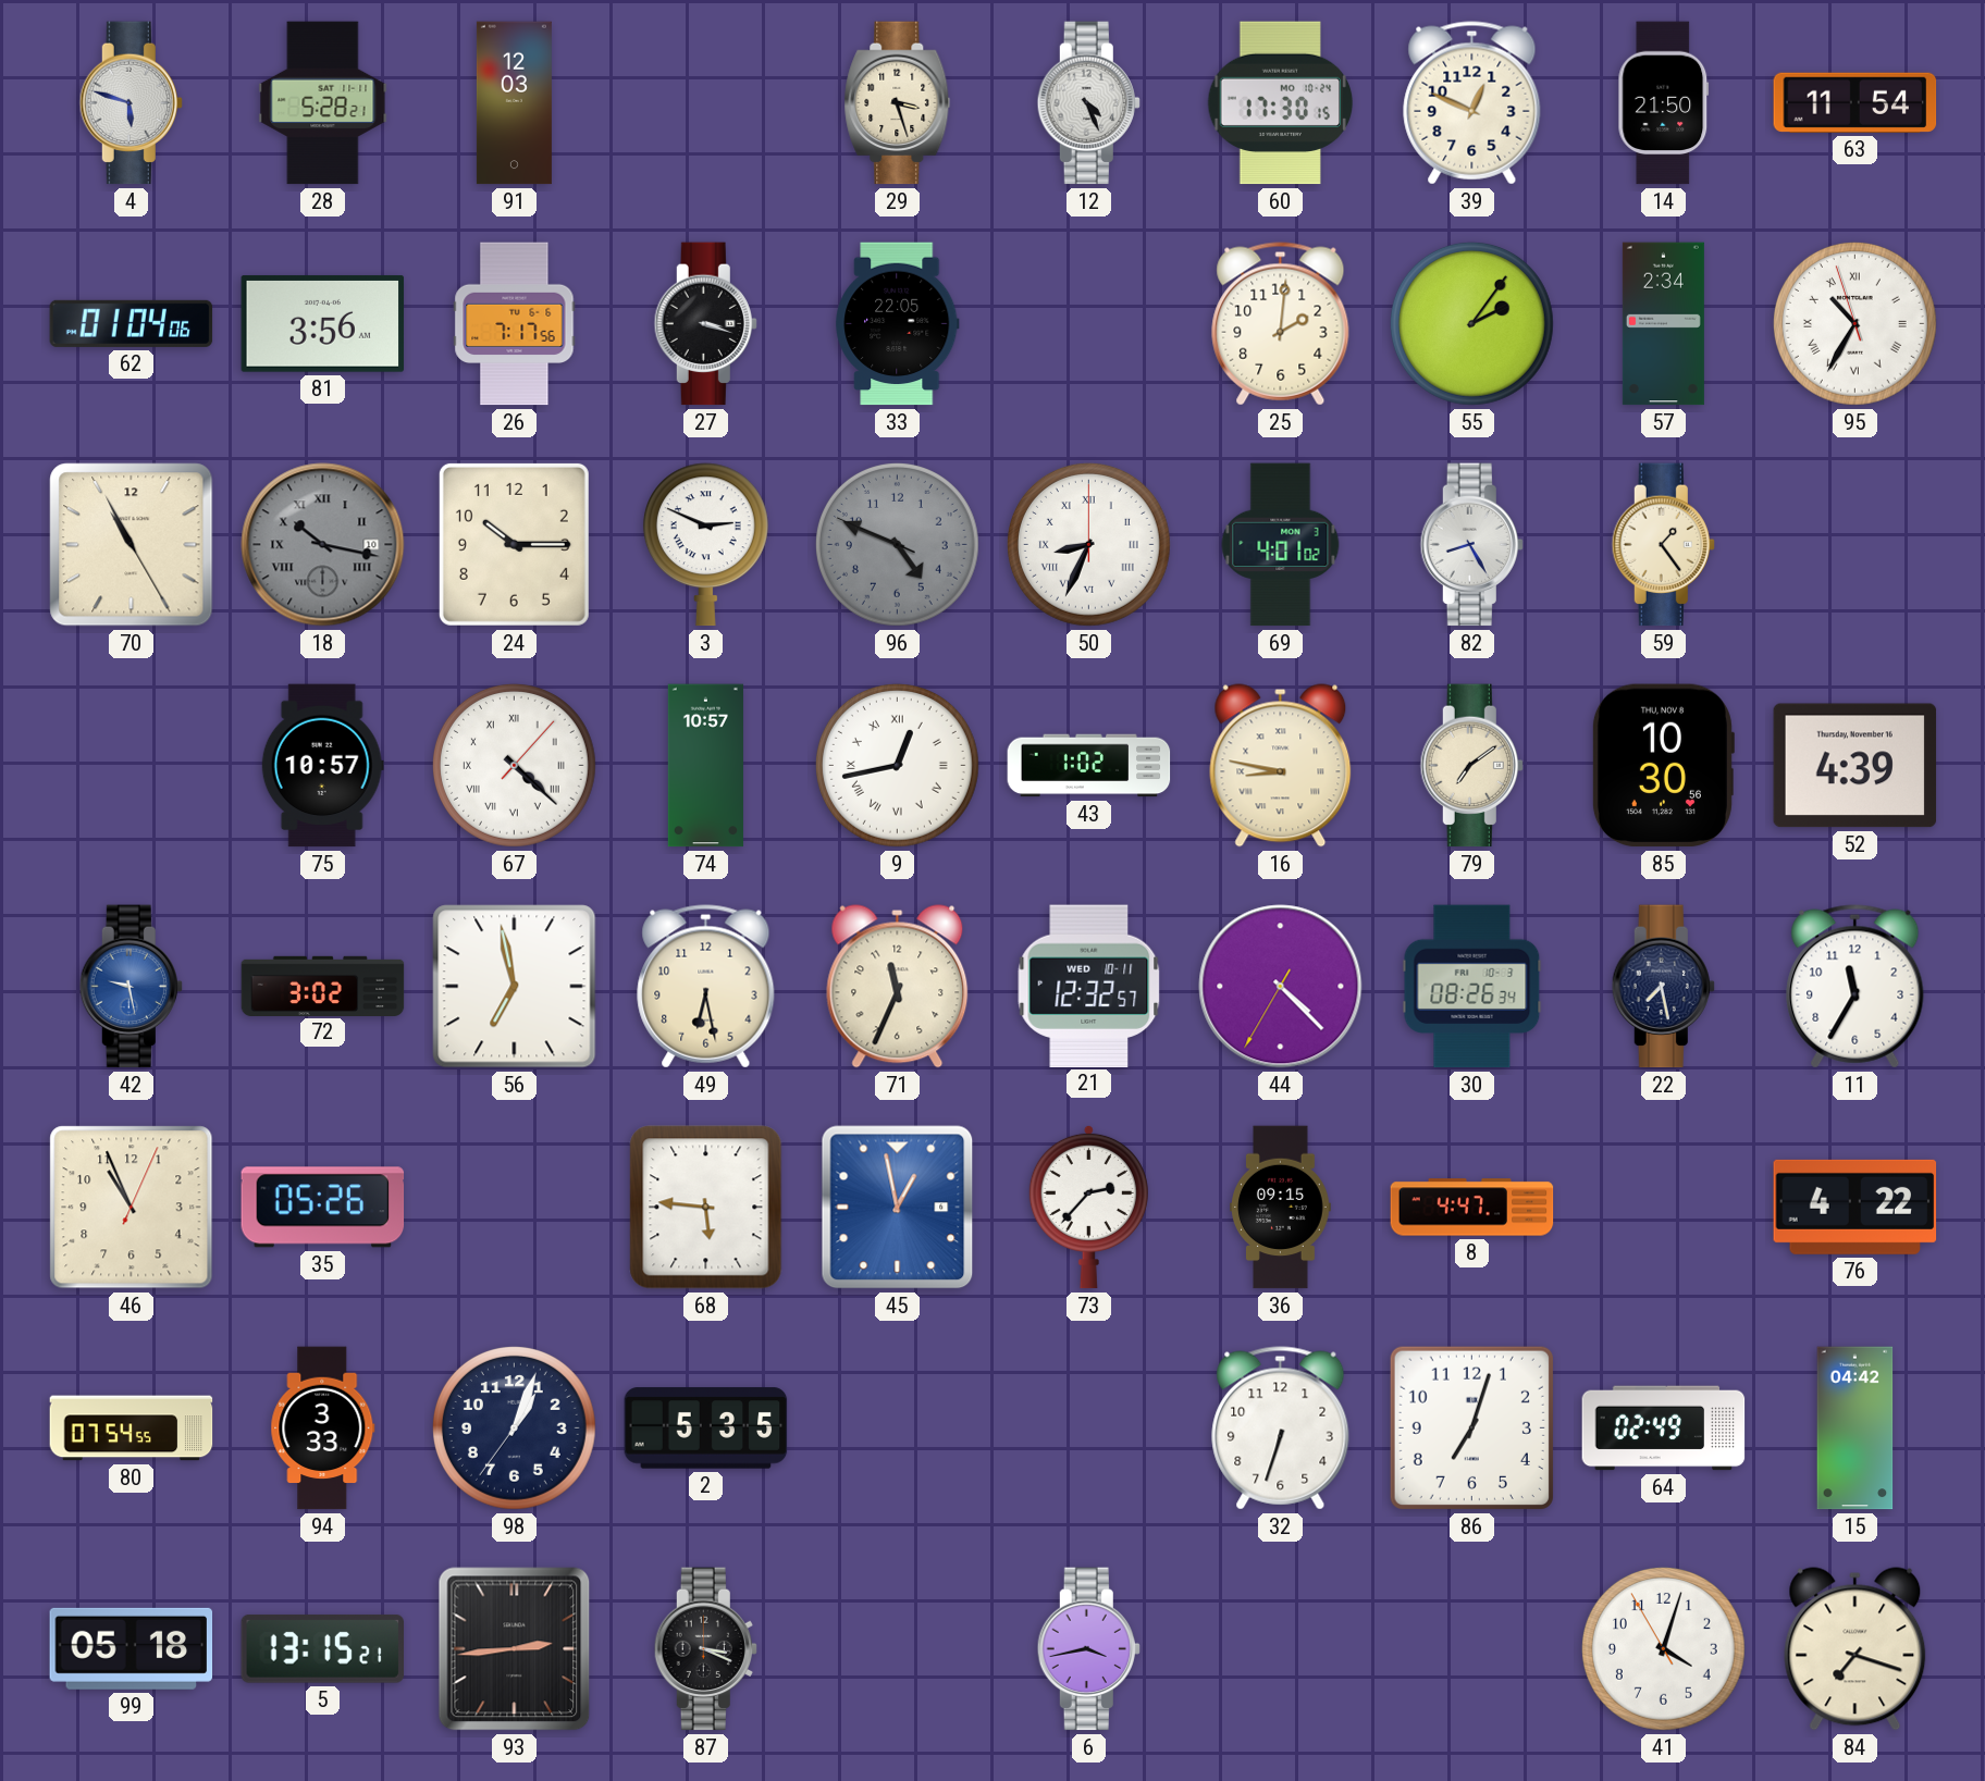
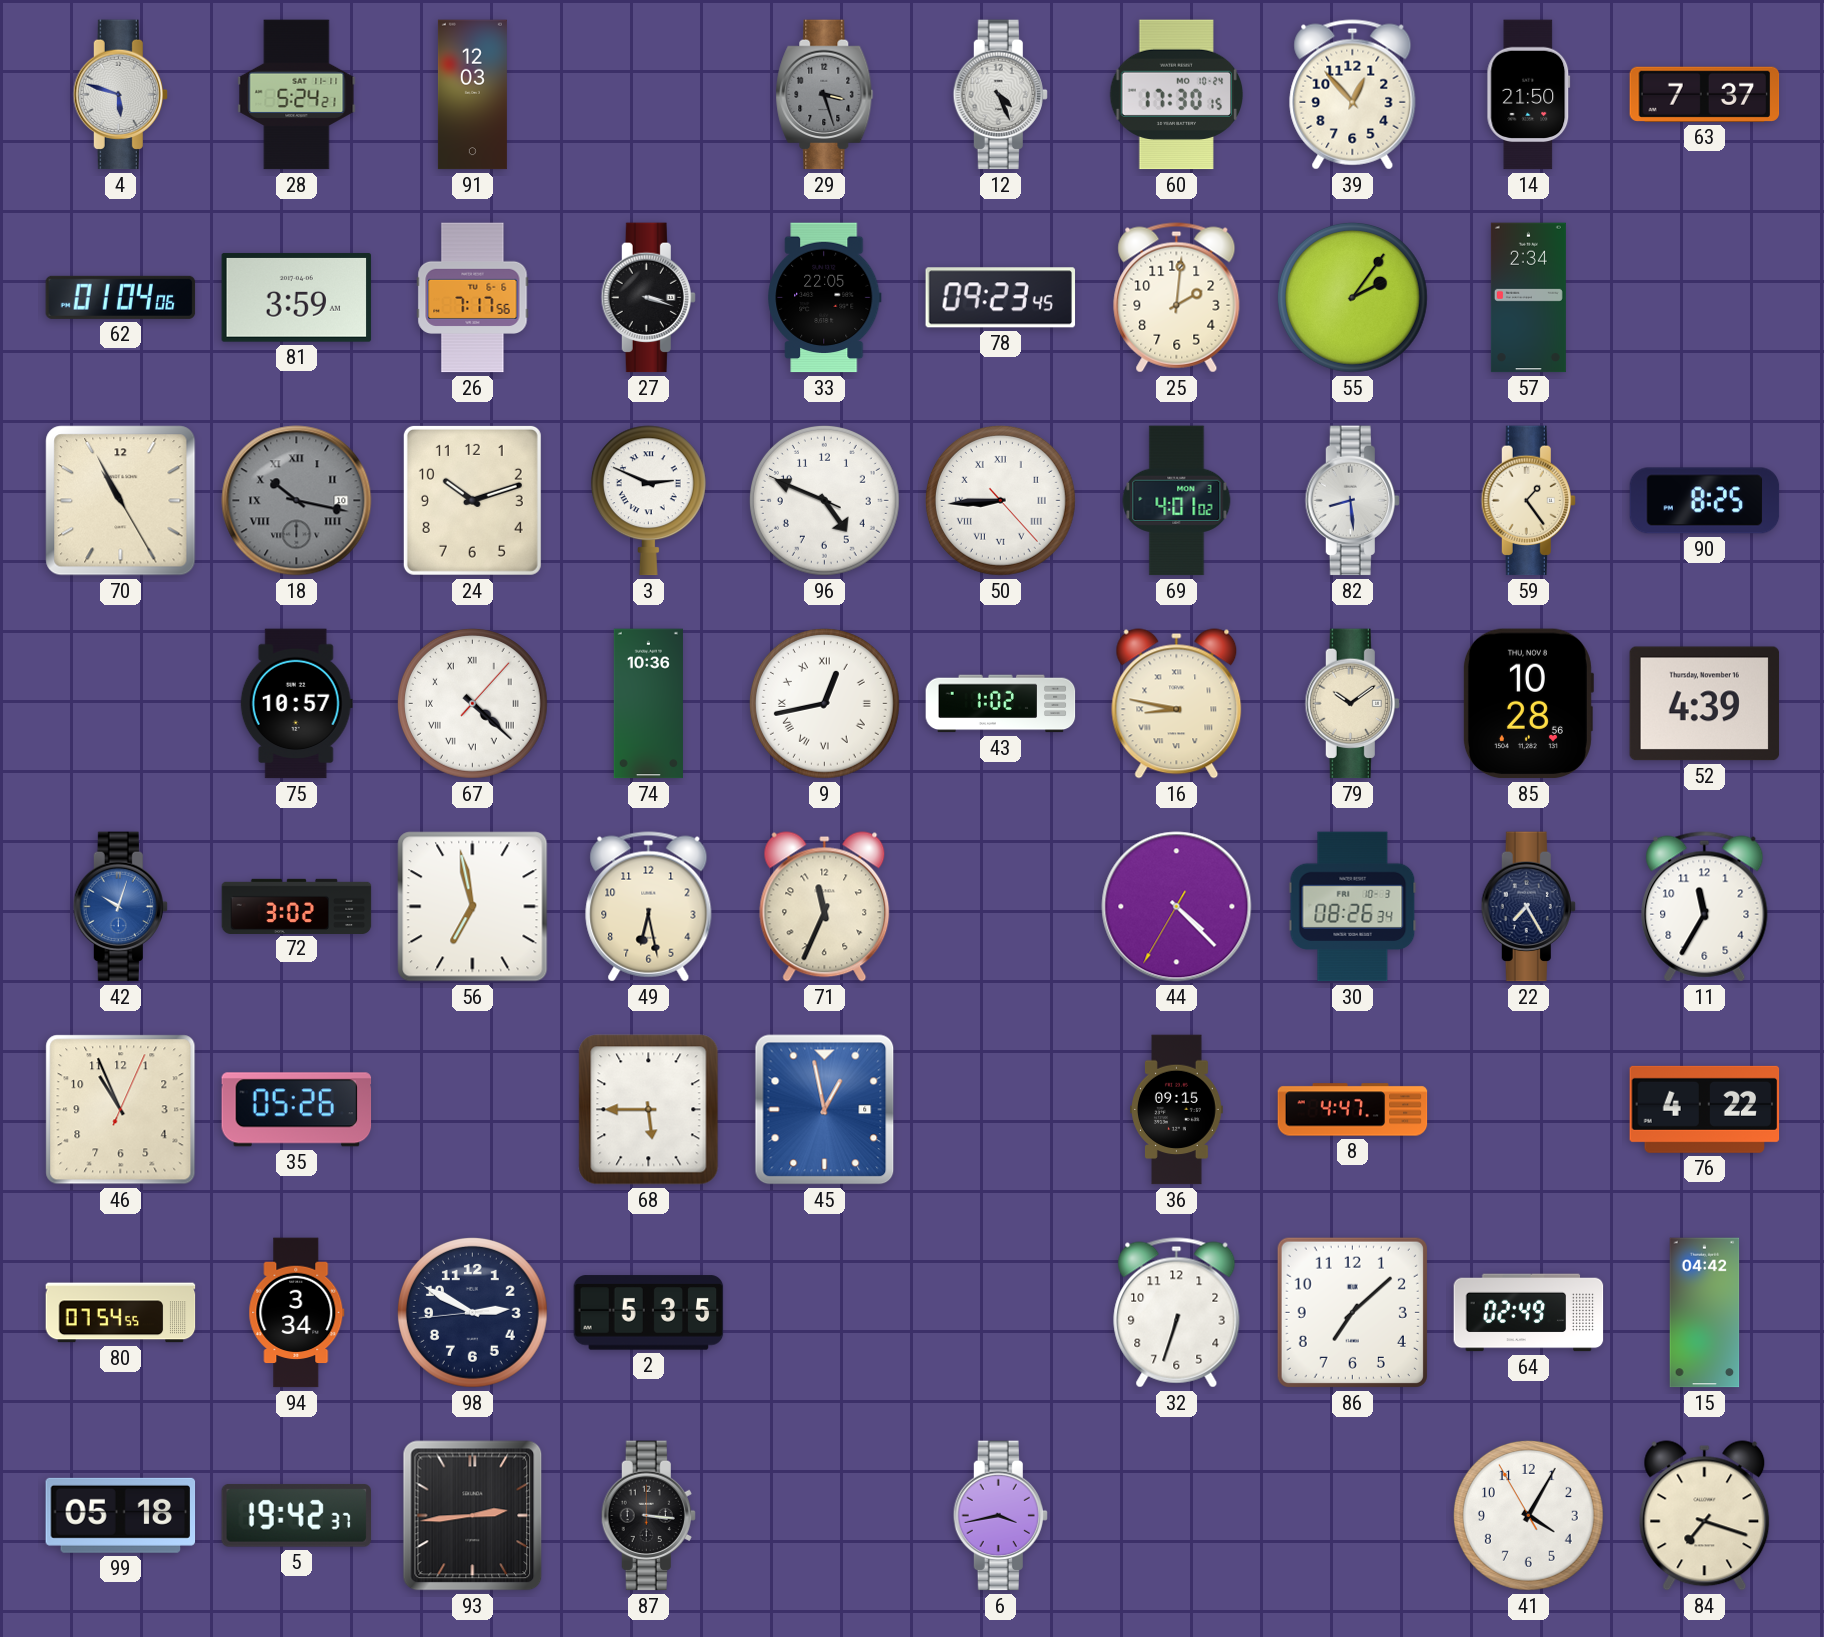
28: 5:28 -> 5:24
29 dial: cream -> grey
39: 12:49 -> 12:53
63: 11:54 -> 7:37
81: 3:56 -> 3:59
78: none -> 09:23
95: 10:34 -> none
24: 10:15 -> 10:12
96 dial: grey -> white
50: 8:34 -> 8:44
82: 8:25 -> 8:29
90: none -> 8:25
74: 10:57 -> 10:36
79: 7:09 -> 10:09
85: 10:30 -> 10:28
42: 9:28 -> 10:03
21: 12:32 -> none
22: 7:28 -> 7:25
68: 5:46 -> 5:45
73: 2:37 -> none
94: 3:33 -> 3:34
98: 1:03 -> 2:49
86: 7:03 -> 7:08
5: 13:15 -> 19:42
87: 3:19 -> 3:16
41: 4:02 -> 4:04
